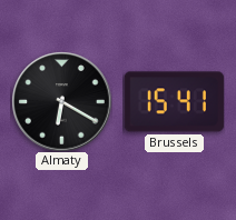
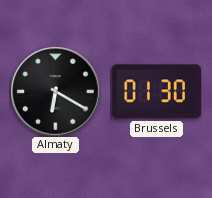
Brussels: 15:41 -> 01:30
